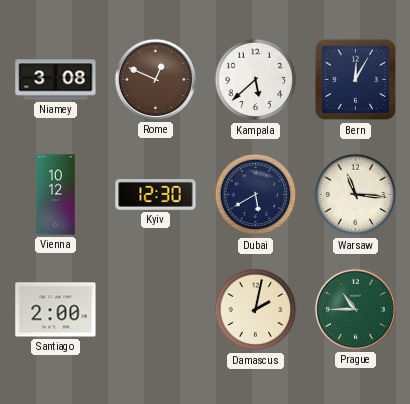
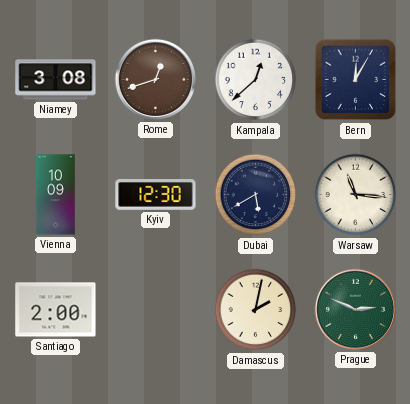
Rome: 12:49 -> 12:42
Kampala: 5:38 -> 12:38
Vienna: 10:12 -> 10:09
Prague: 10:45 -> 2:49
